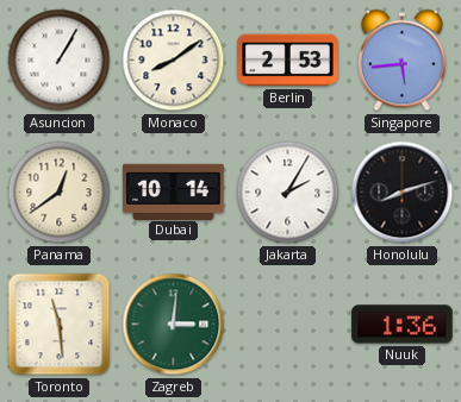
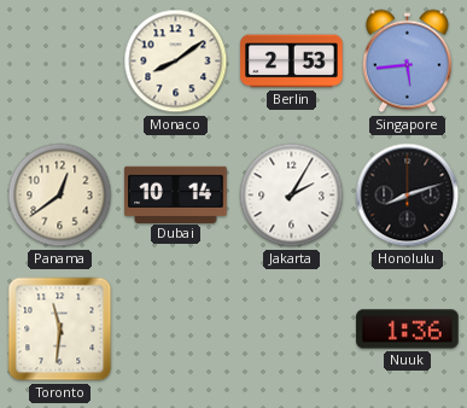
Asuncion: 1:05 -> none
Toronto: 11:29 -> 11:31
Zagreb: 3:01 -> none
